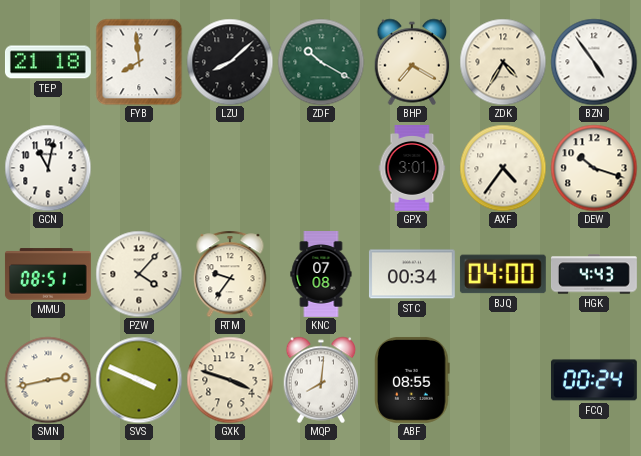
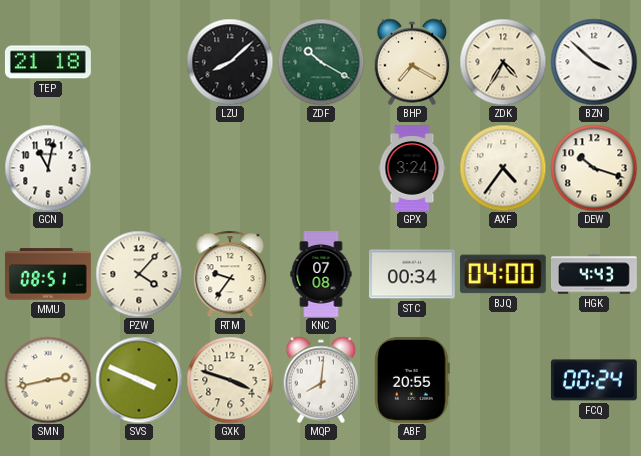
FYB: 7:59 -> none
BZN: 4:54 -> 3:52
GPX: 3:01 -> 3:24
ABF: 08:55 -> 20:55
